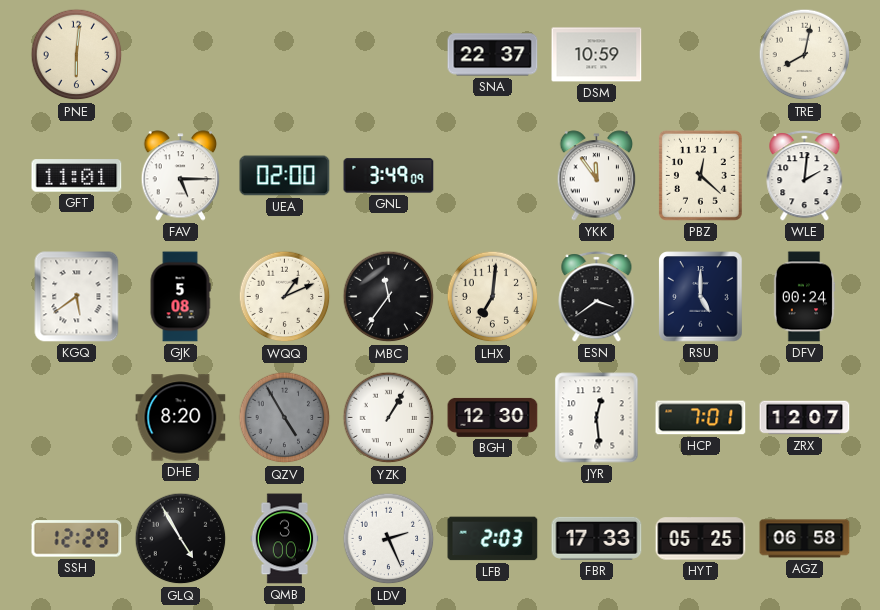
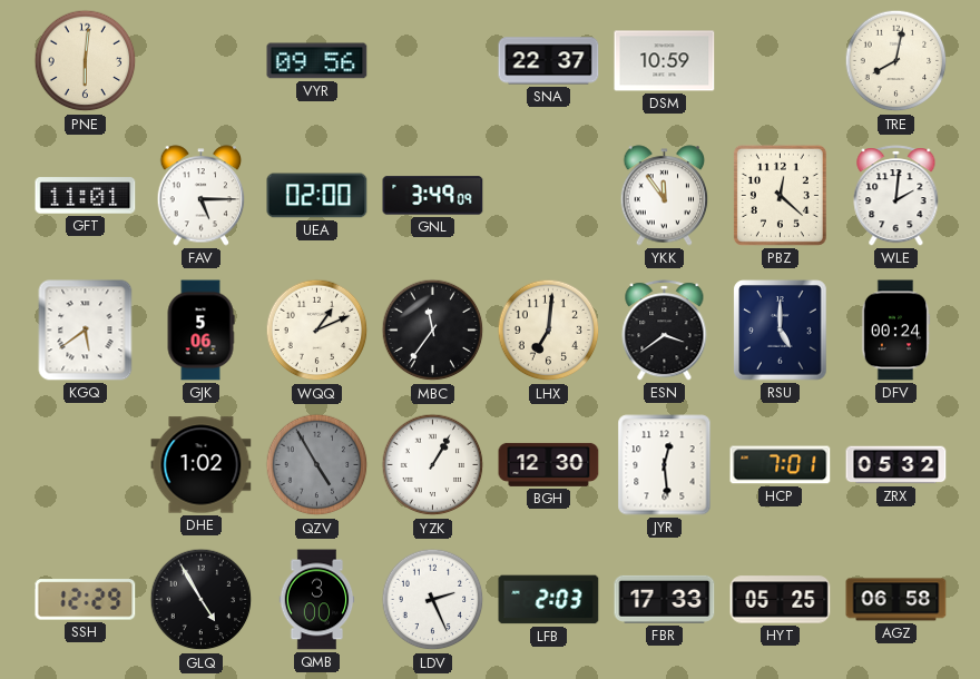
VYR: none -> 09:56
GJK: 5:08 -> 5:06
DHE: 8:20 -> 1:02
ZRX: 12:07 -> 05:32
